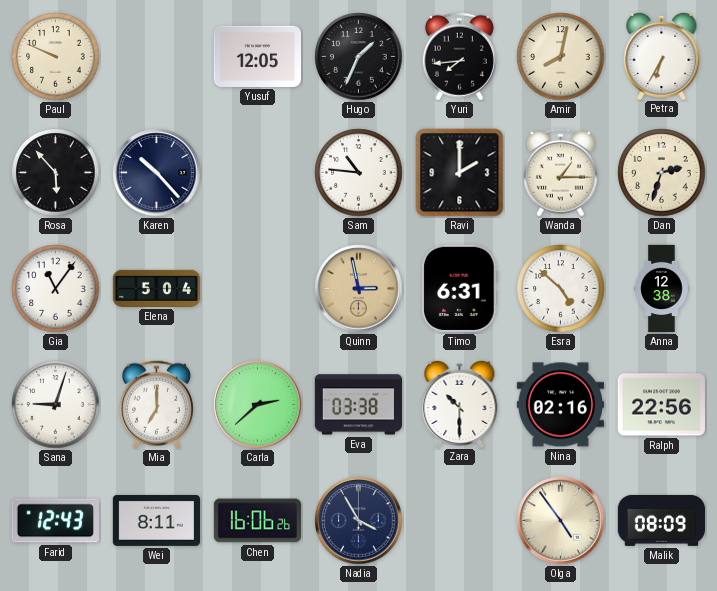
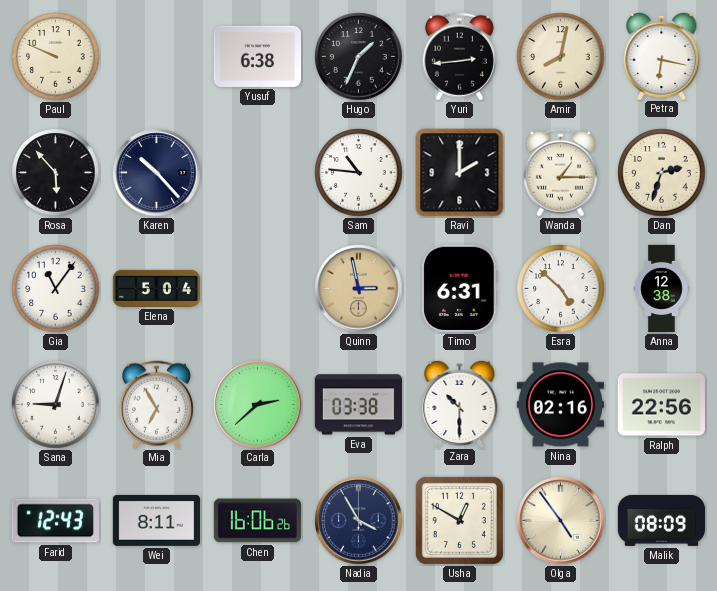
Yusuf: 12:05 -> 6:38
Yuri: 7:44 -> 2:44
Petra: 6:35 -> 6:17
Mia: 7:00 -> 6:55
Usha: none -> 12:50
